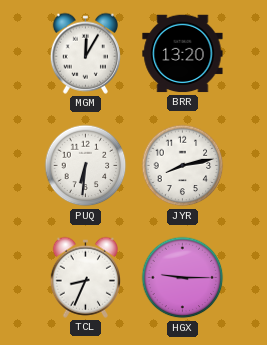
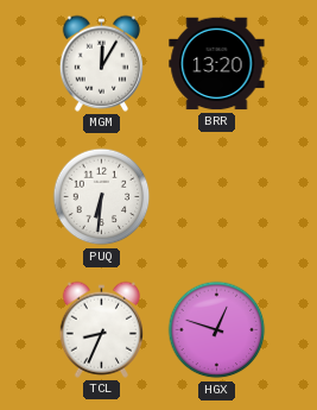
JYR: 8:13 -> none
HGX: 9:15 -> 12:48
